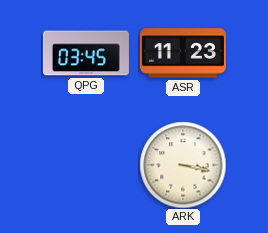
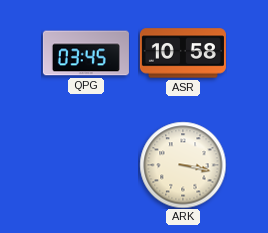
ASR: 11:23 -> 10:58
